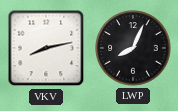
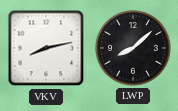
LWP: 8:04 -> 8:08
